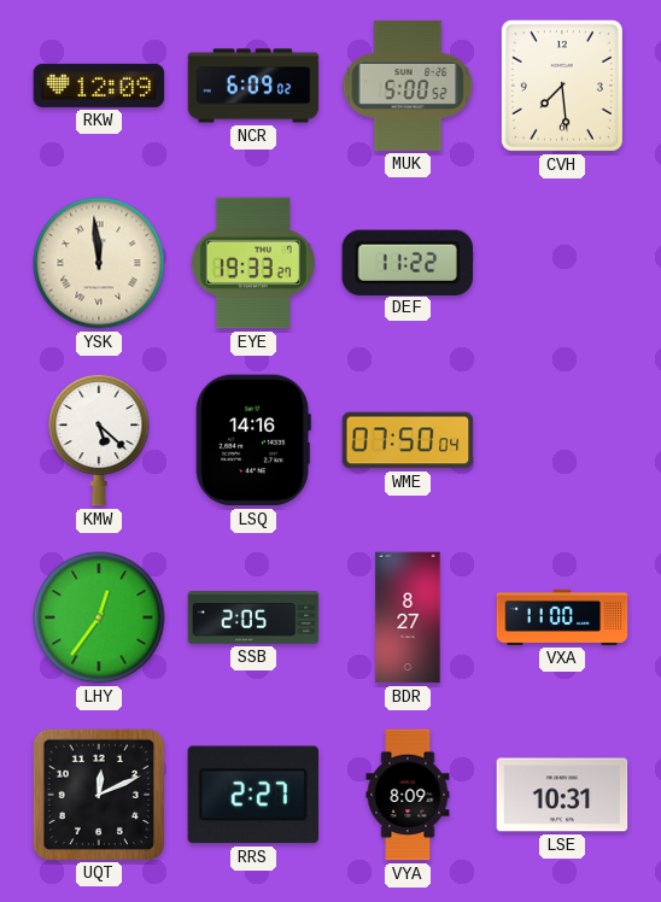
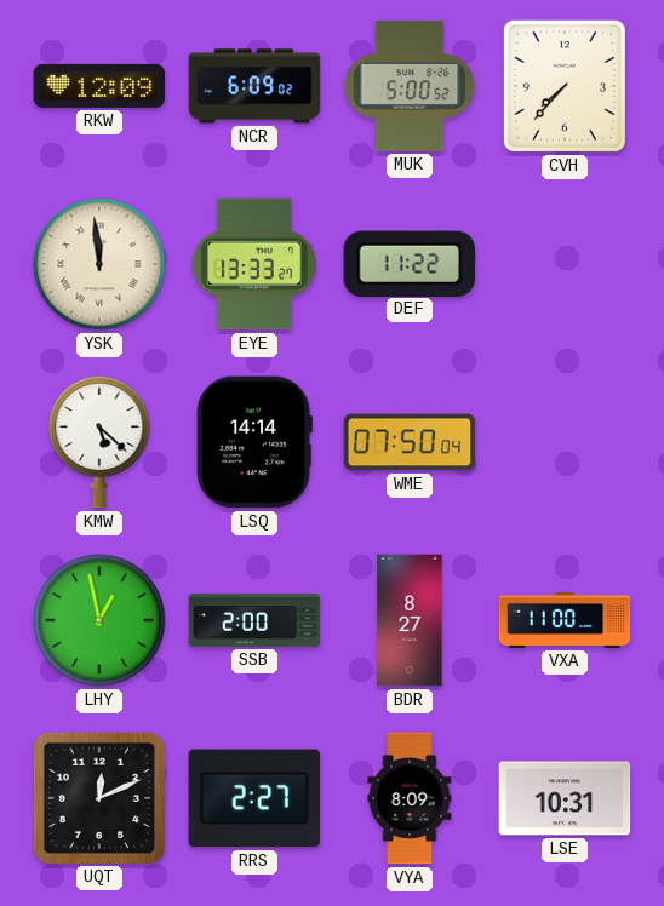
CVH: 7:29 -> 7:37
EYE: 19:33 -> 13:33
LSQ: 14:16 -> 14:14
LHY: 12:36 -> 12:58
SSB: 2:05 -> 2:00
